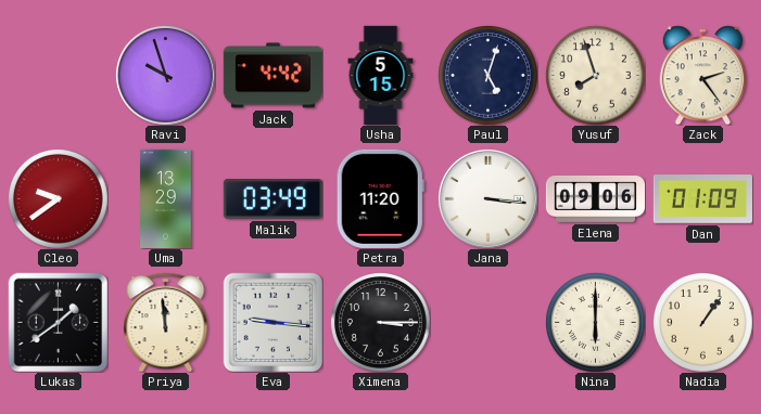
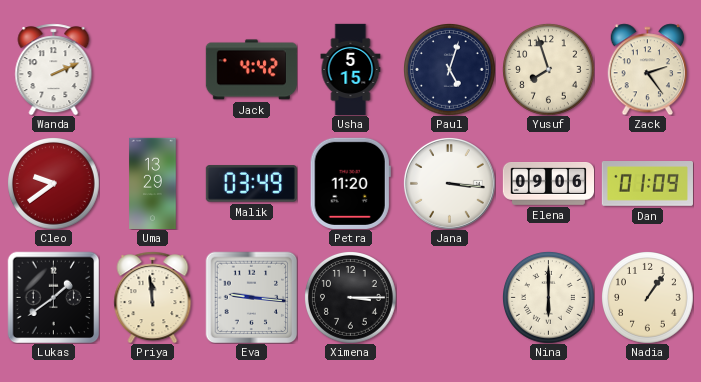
Wanda: none -> 2:11
Ravi: 9:57 -> none
